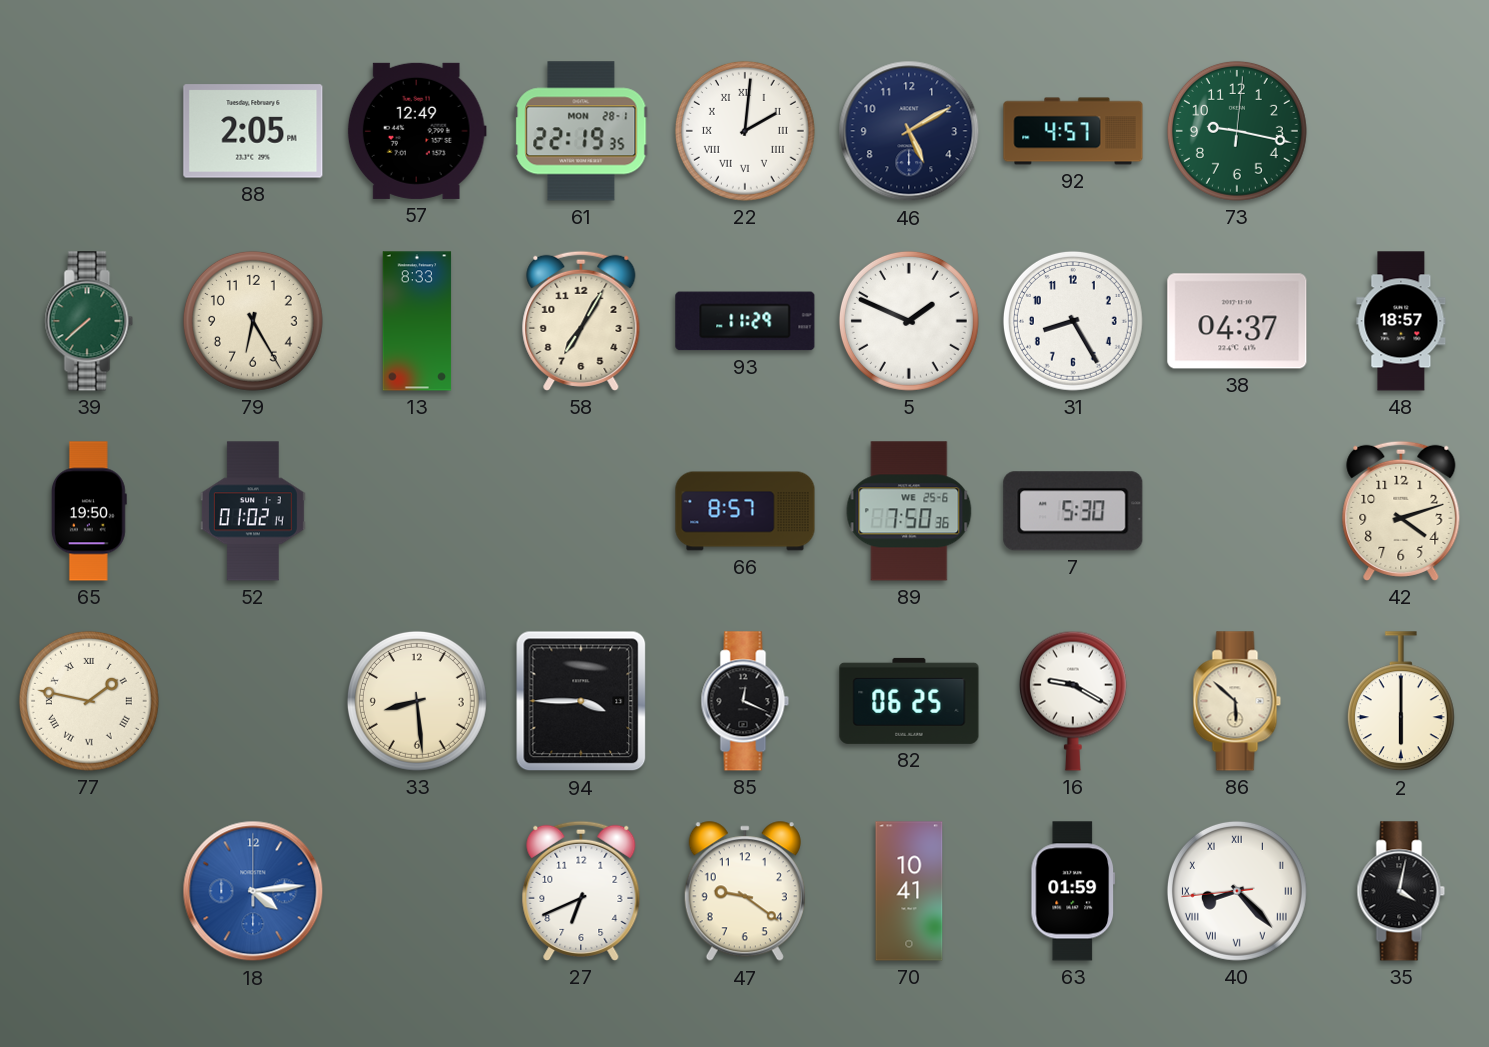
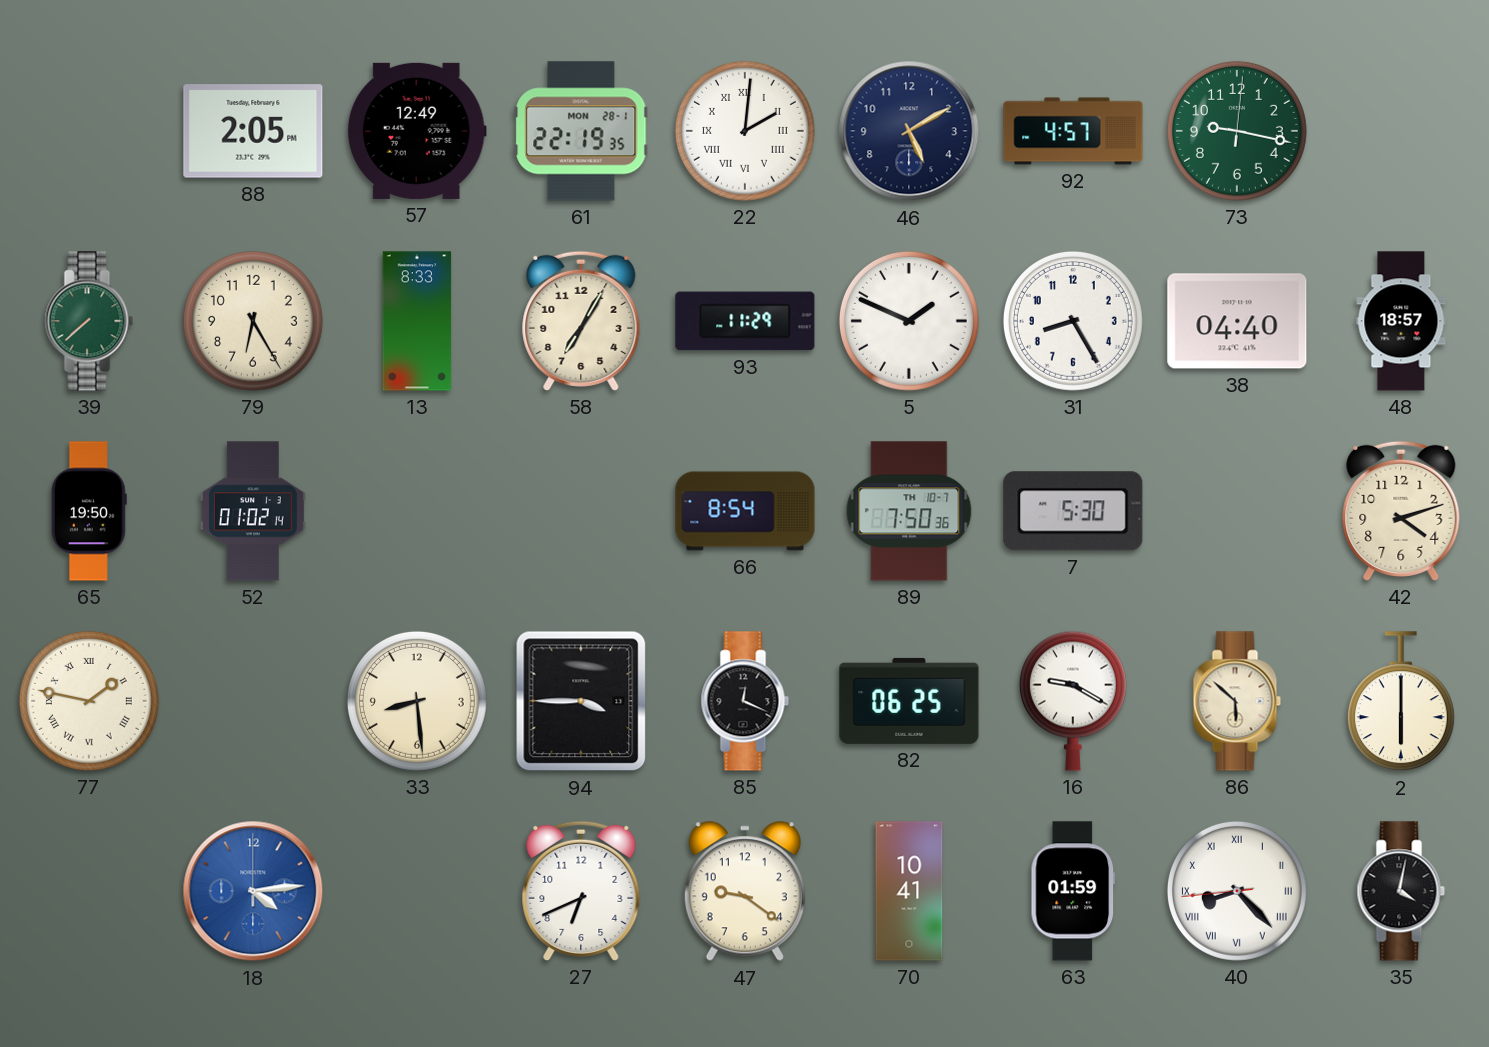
38: 04:37 -> 04:40
66: 8:57 -> 8:54
89 date: WE 25-6 -> TH 10-7
